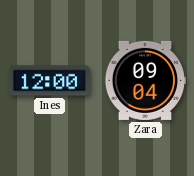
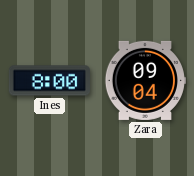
Ines: 12:00 -> 8:00
